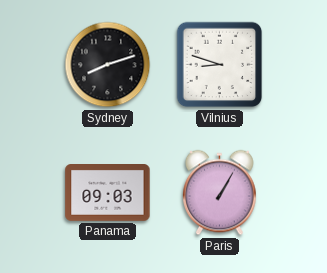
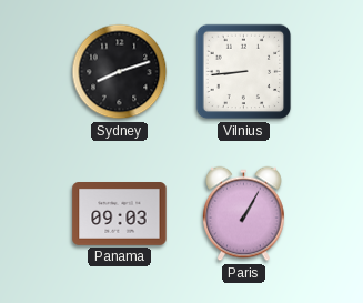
Vilnius: 8:48 -> 8:44
